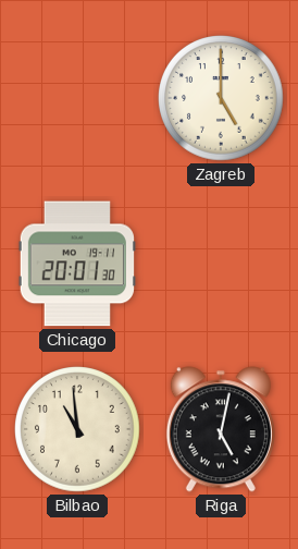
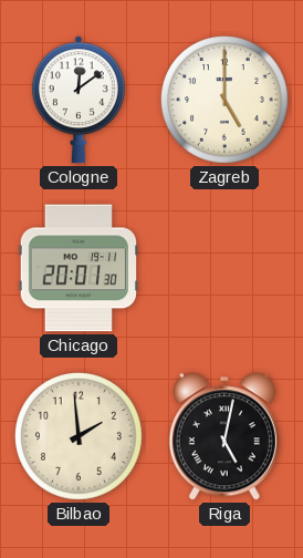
Cologne: none -> 12:09
Bilbao: 10:59 -> 1:59
